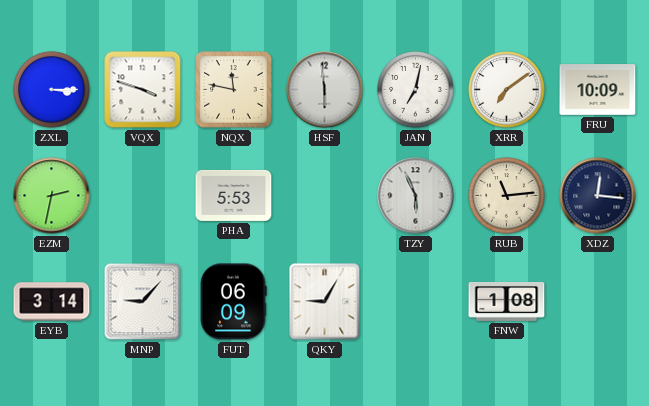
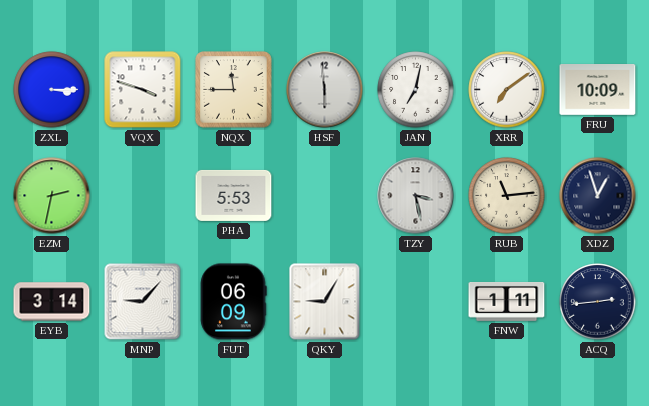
NQX: 11:47 -> 11:45
TZY: 5:56 -> 3:28
XDZ: 12:16 -> 12:57
FNW: 1:08 -> 1:11
ACQ: none -> 2:44
